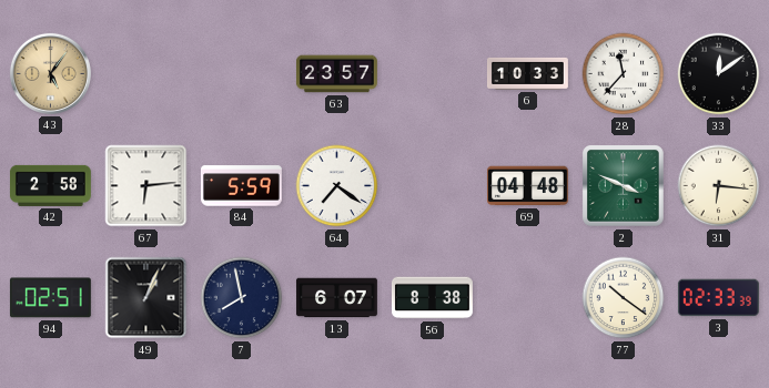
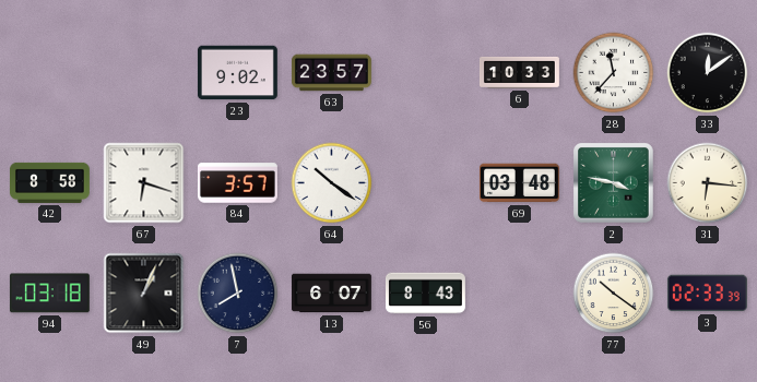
43: 5:06 -> none
23: none -> 9:02
42: 2:58 -> 8:58
67: 6:14 -> 6:18
84: 5:59 -> 3:57
64: 7:21 -> 10:21
69: 04:48 -> 03:48
2: 3:49 -> 3:47
94: 02:51 -> 03:18
56: 8:38 -> 8:43
